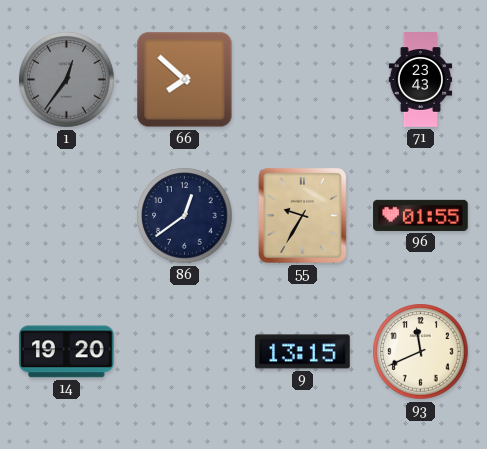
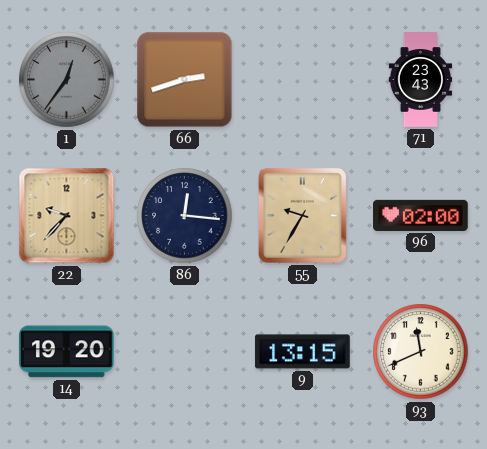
66: 7:52 -> 2:42
22: none -> 9:37
86: 12:39 -> 12:16
96: 01:55 -> 02:00
